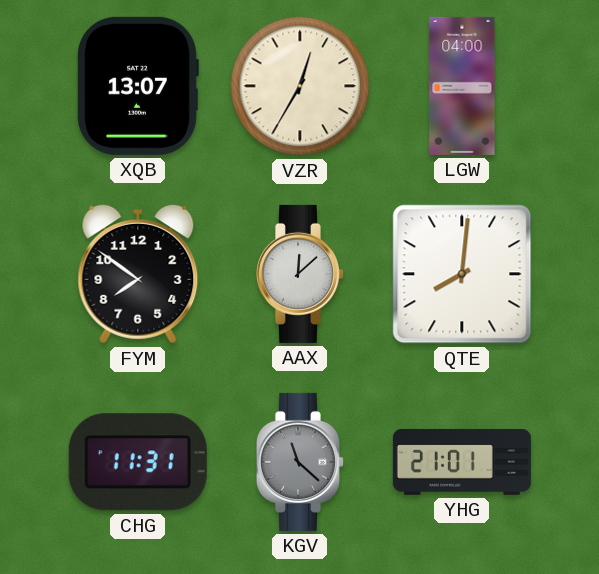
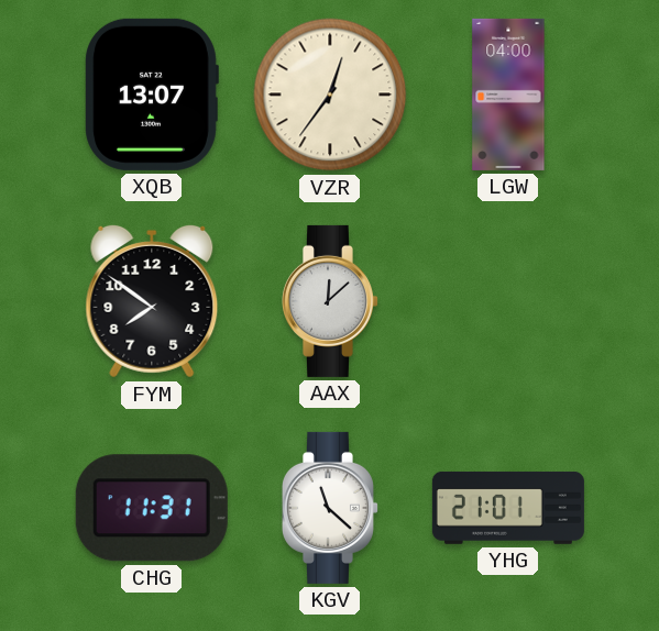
VZR: 12:35 -> 12:36
QTE: 8:01 -> none
KGV dial: grey -> white
